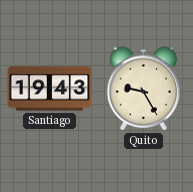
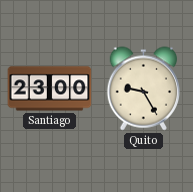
Santiago: 19:43 -> 23:00
